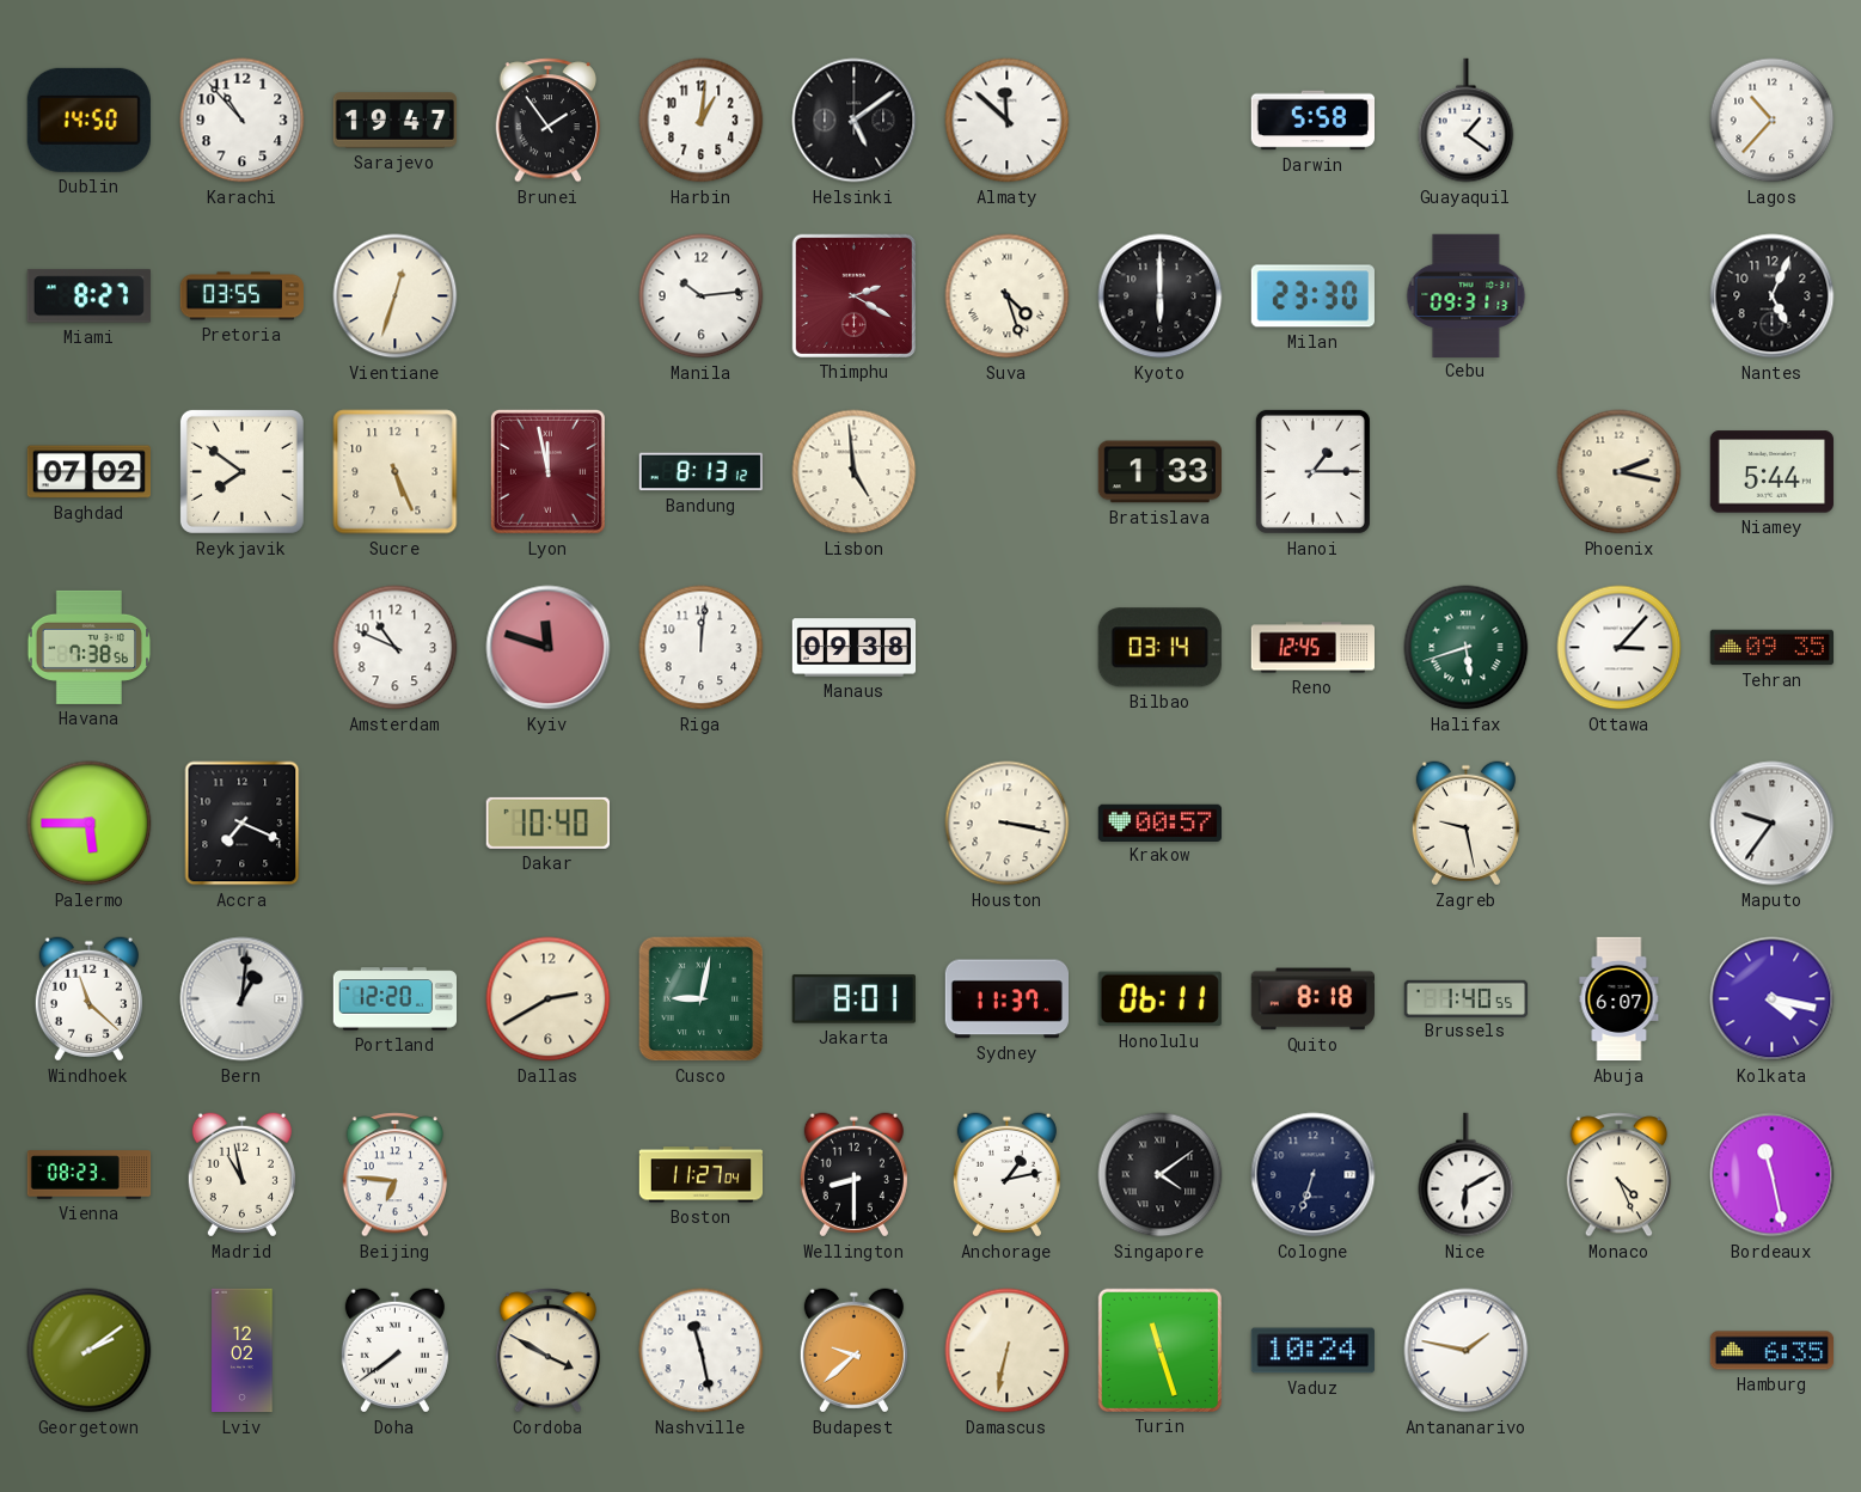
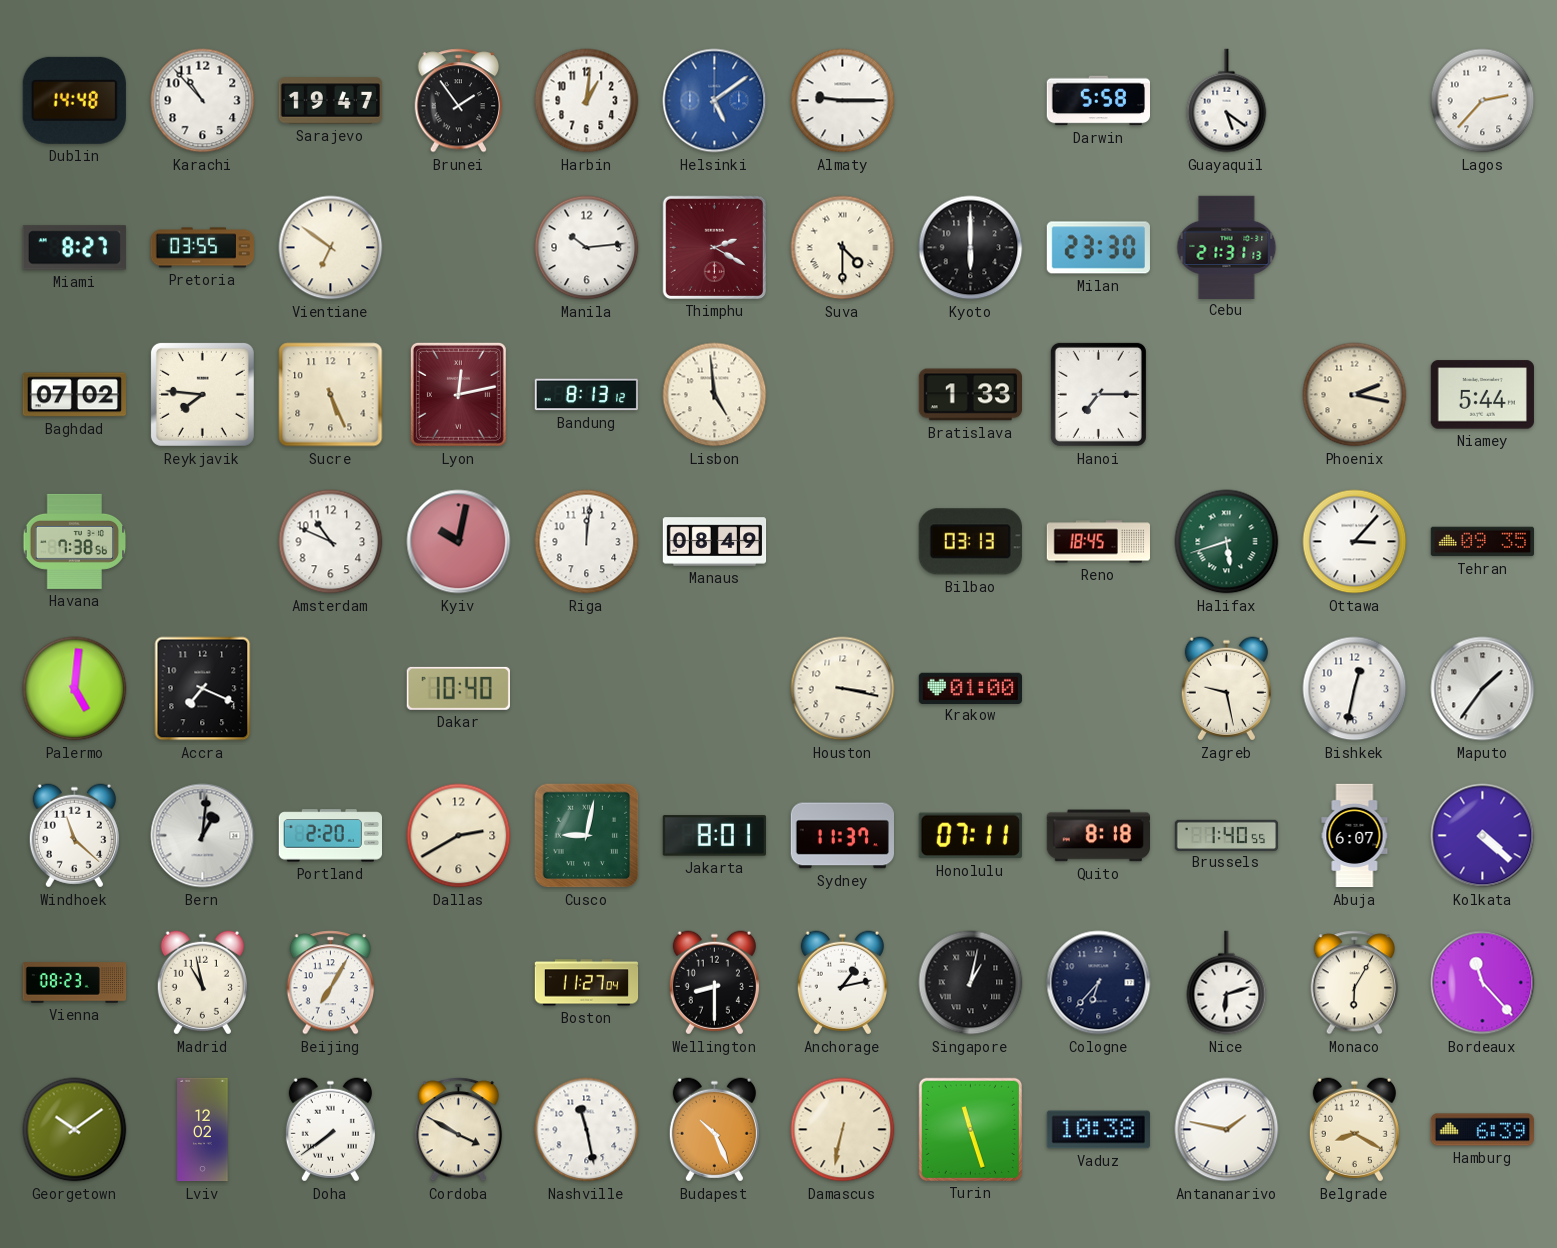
Dublin: 14:50 -> 14:48
Helsinki dial: black -> blue
Almaty: 11:52 -> 9:15
Guayaquil: 1:21 -> 5:21
Lagos: 10:37 -> 2:37
Vientiane: 12:33 -> 6:51
Suva: 4:27 -> 4:30
Cebu: 09:31 -> 21:31
Nantes: 5:04 -> none
Reykjavik: 7:51 -> 7:46
Lyon: 11:58 -> 12:13
Hanoi: 1:15 -> 7:15
Kyiv: 11:48 -> 10:02
Manaus: 09:38 -> 08:49
Bilbao: 03:14 -> 03:13
Reno: 12:45 -> 18:45
Palermo: 5:45 -> 5:01
Krakow: 00:57 -> 01:00
Bishkek: none -> 12:32
Maputo: 9:36 -> 1:36
Portland: 12:20 -> 2:20
Honolulu: 06:11 -> 07:11
Kolkata: 4:17 -> 4:22
Beijing: 6:46 -> 7:05
Singapore: 4:09 -> 1:02
Cologne: 6:33 -> 6:37
Nice: 6:10 -> 6:12
Monaco: 4:26 -> 6:05
Bordeaux: 11:28 -> 11:23
Georgetown: 2:09 -> 10:09
Budapest: 9:38 -> 10:26
Vaduz: 10:24 -> 10:38
Belgrade: none -> 8:20
Hamburg: 6:35 -> 6:39
